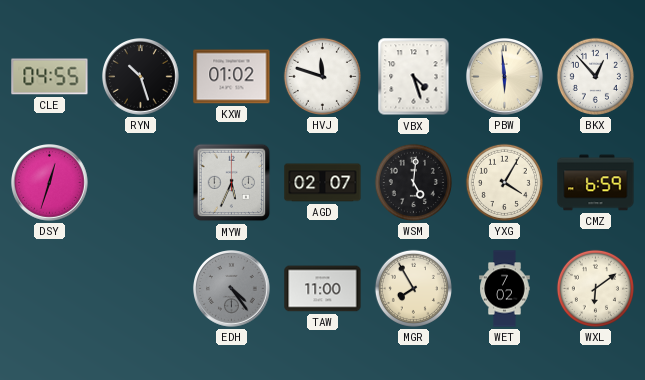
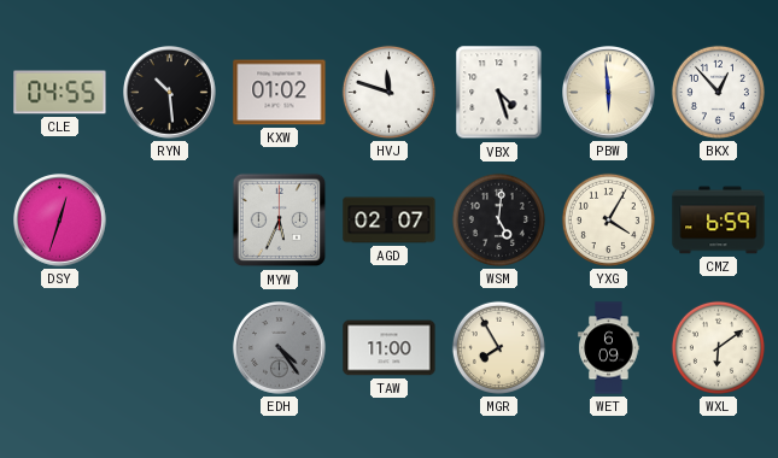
RYN: 10:27 -> 10:29
WET: 7:02 -> 6:09
